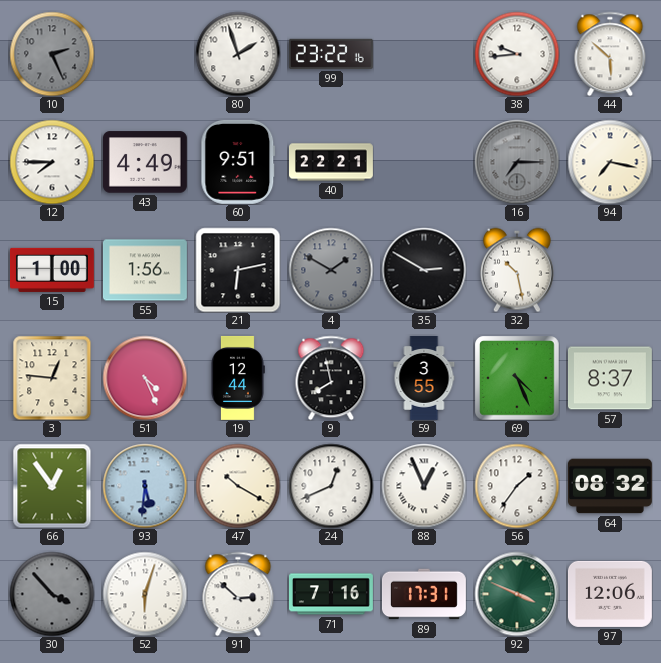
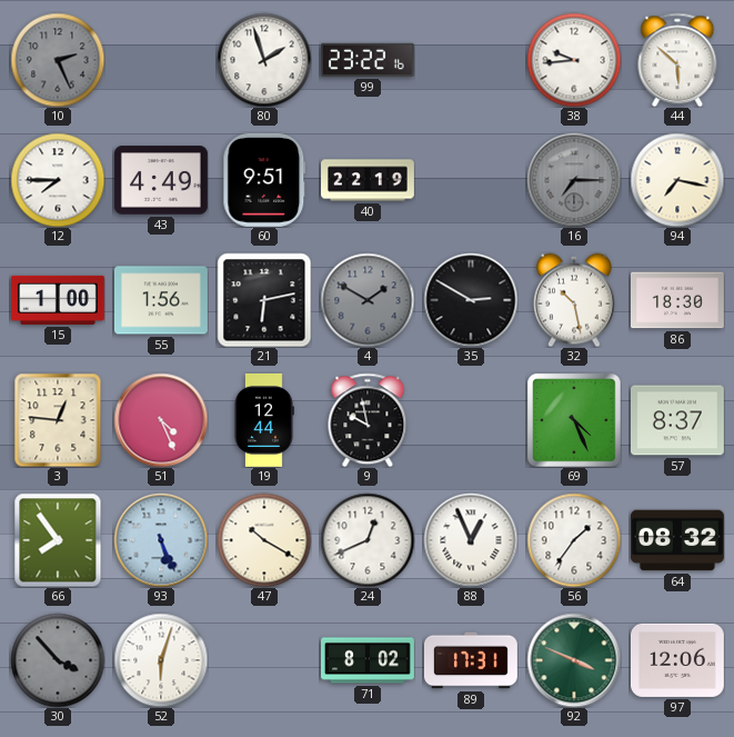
40: 22:21 -> 22:19
86: none -> 18:30
9: 7:58 -> 9:58
59: 3:55 -> none
66: 12:54 -> 7:54
93: 5:31 -> 5:26
91: 2:52 -> none
71: 7:16 -> 8:02
